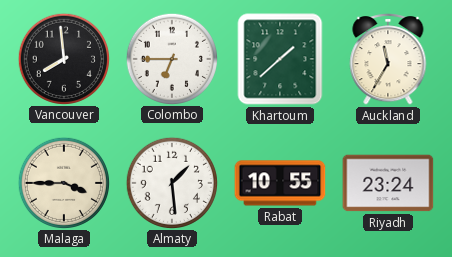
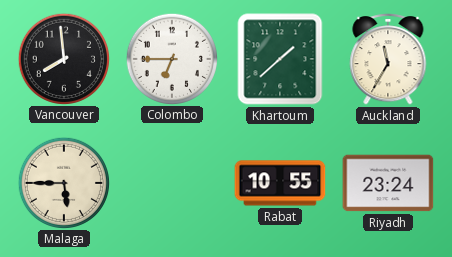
Malaga: 3:45 -> 5:45
Almaty: 1:29 -> none
